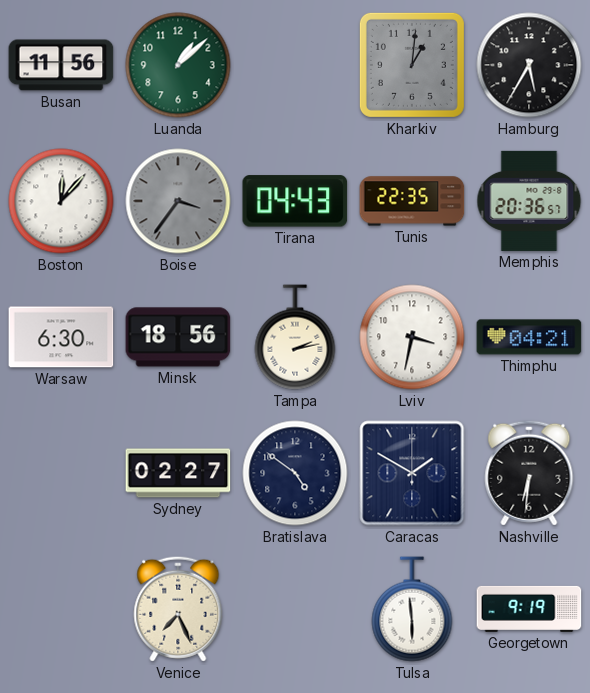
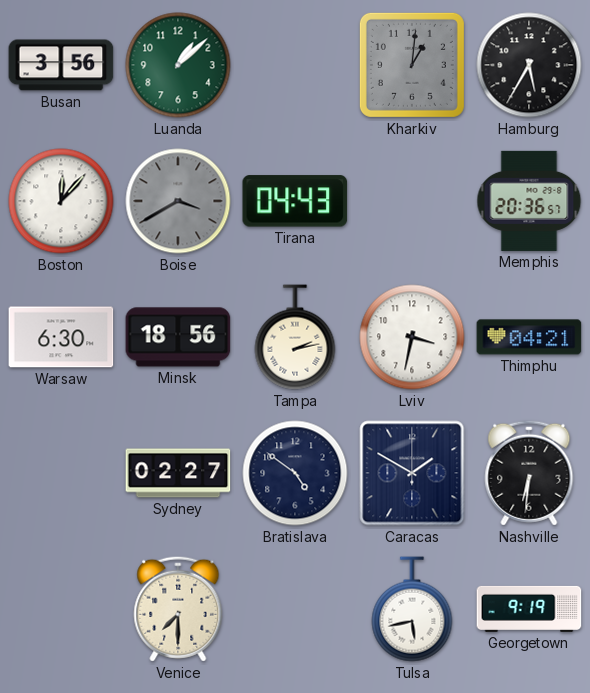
Busan: 11:56 -> 3:56
Boise: 3:36 -> 3:40
Tunis: 22:35 -> none
Venice: 7:26 -> 7:30
Tulsa: 5:59 -> 5:43
